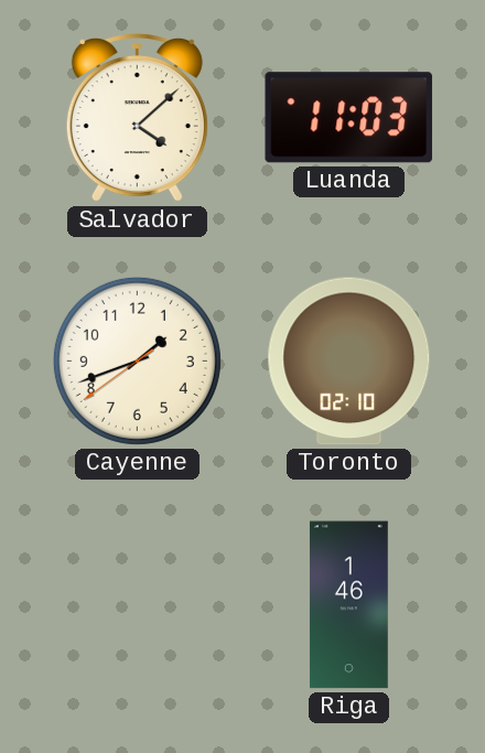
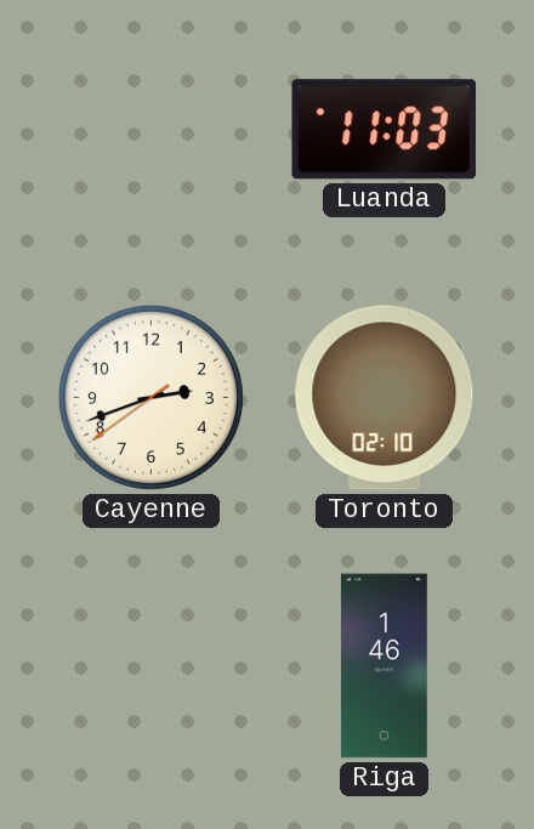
Salvador: 4:08 -> none
Cayenne: 1:41 -> 2:41
